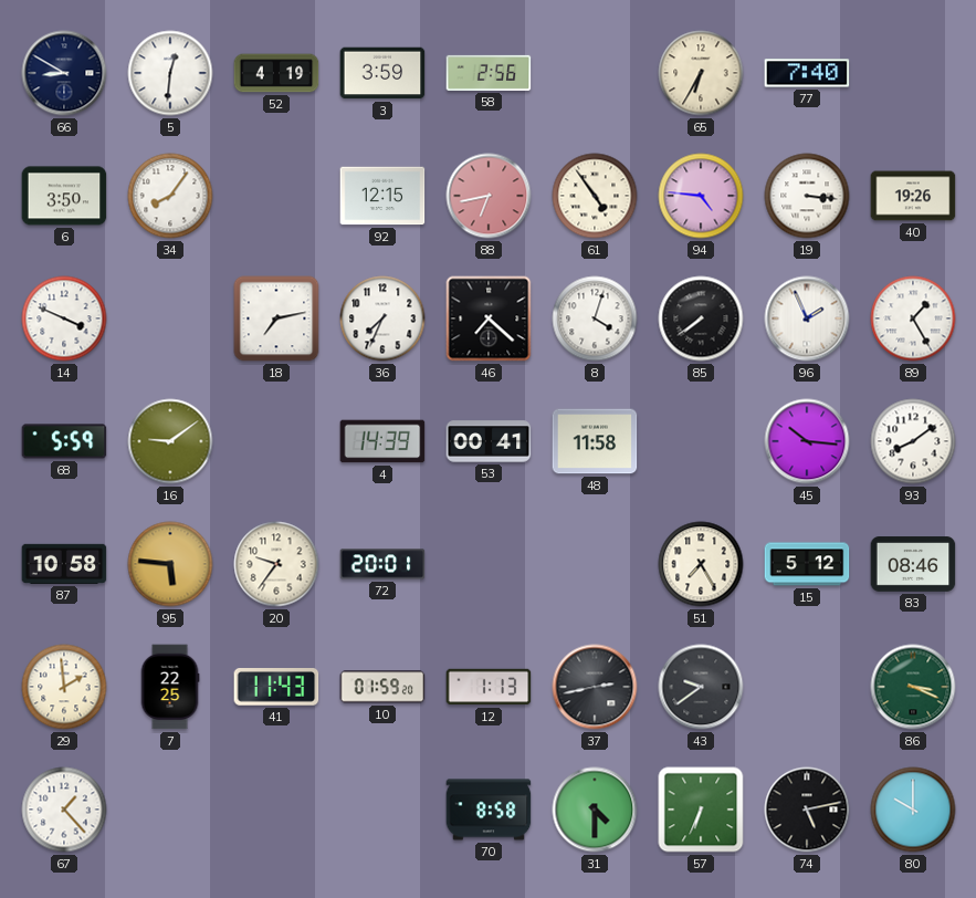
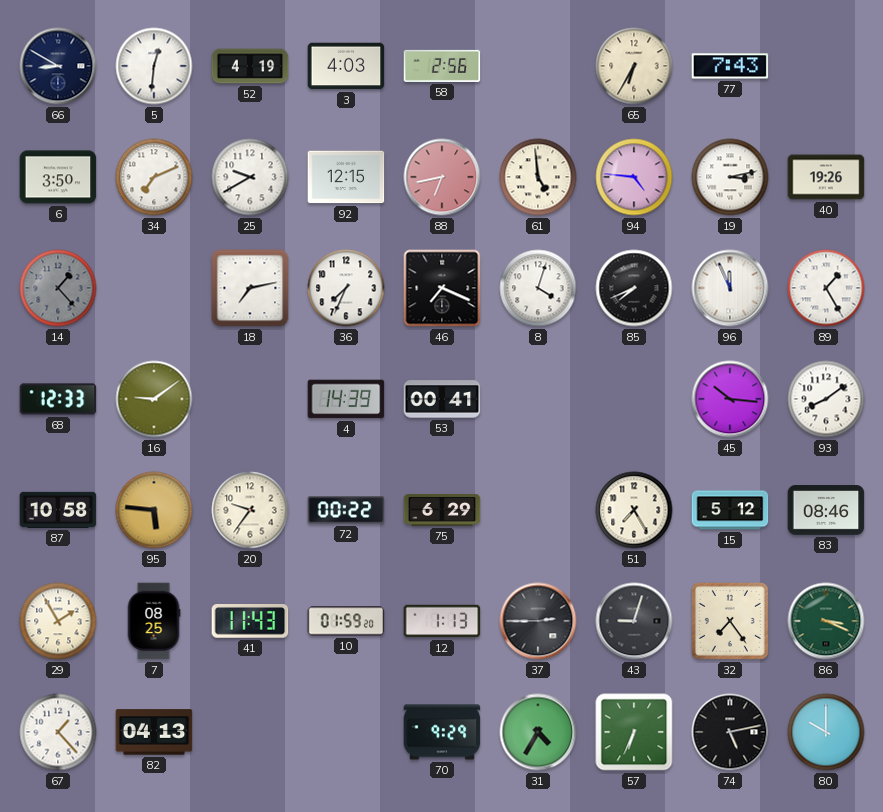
3: 3:59 -> 4:03
77: 7:40 -> 7:43
34: 8:06 -> 7:11
25: none -> 9:40
61: 4:54 -> 4:59
19: 3:16 -> 3:13
14: 3:49 -> 1:23
14 dial: white -> grey
46: 7:22 -> 7:19
85: 7:39 -> 7:41
96: 1:56 -> 11:56
68: 5:59 -> 12:33
48: 11:58 -> none
72: 20:01 -> 00:22
75: none -> 6:29
29: 1:59 -> 1:55
7: 22:25 -> 08:25
37: 2:43 -> 2:45
43: 9:39 -> 9:03
32: none -> 7:24
82: none -> 04:13
70: 8:58 -> 9:29
31: 4:30 -> 4:35
